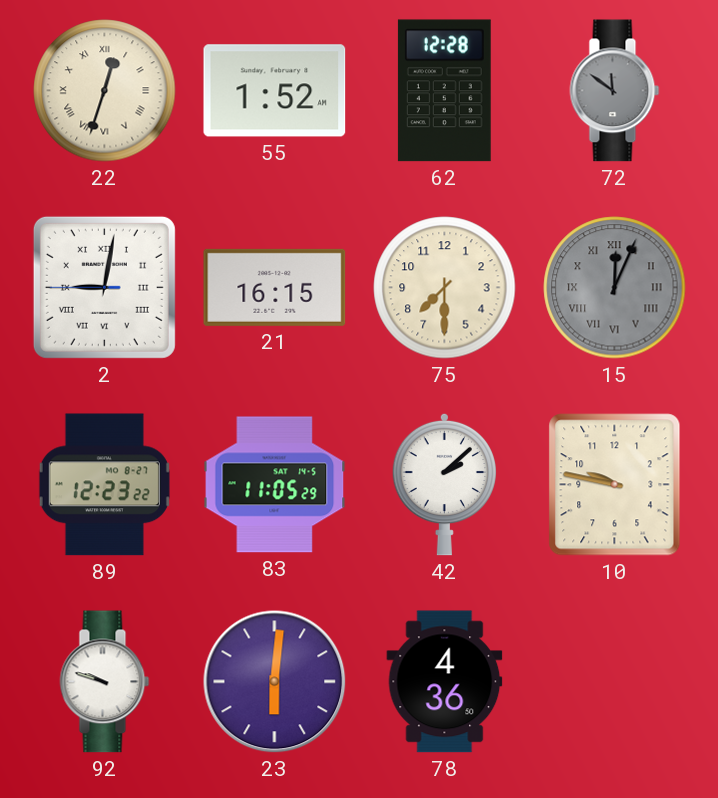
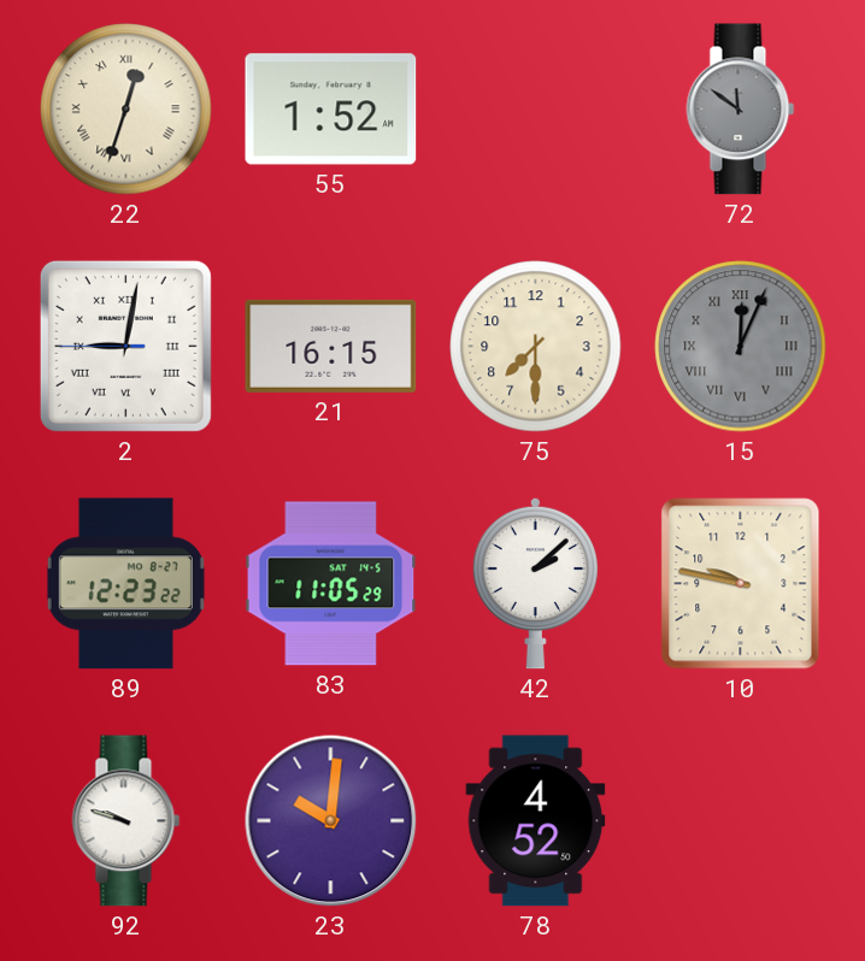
62: 12:28 -> none
23: 6:01 -> 10:01
78: 4:36 -> 4:52
